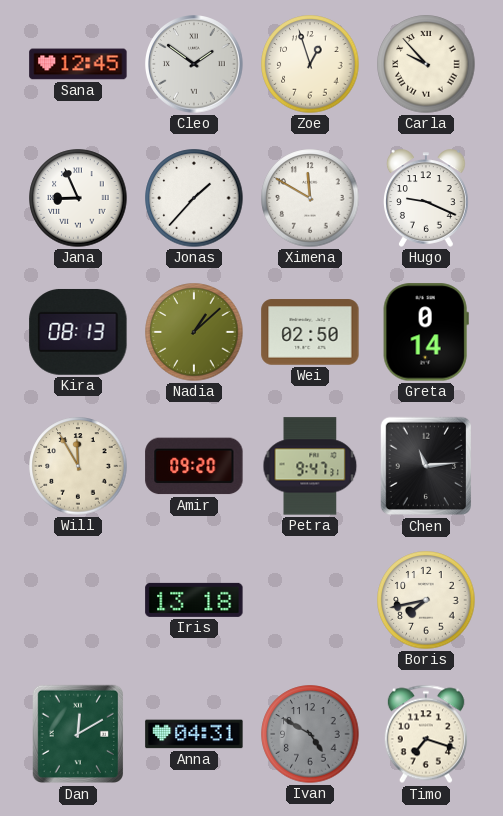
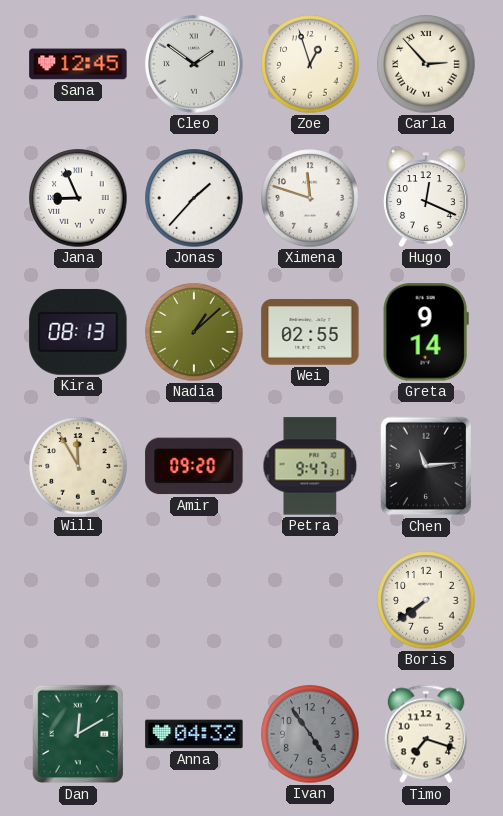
Carla: 9:53 -> 2:53
Ximena: 11:50 -> 11:48
Hugo: 9:19 -> 12:19
Wei: 02:50 -> 02:55
Greta: 0:14 -> 9:14
Iris: 13:18 -> none
Boris: 7:43 -> 7:39
Anna: 04:31 -> 04:32
Ivan: 4:50 -> 4:54
